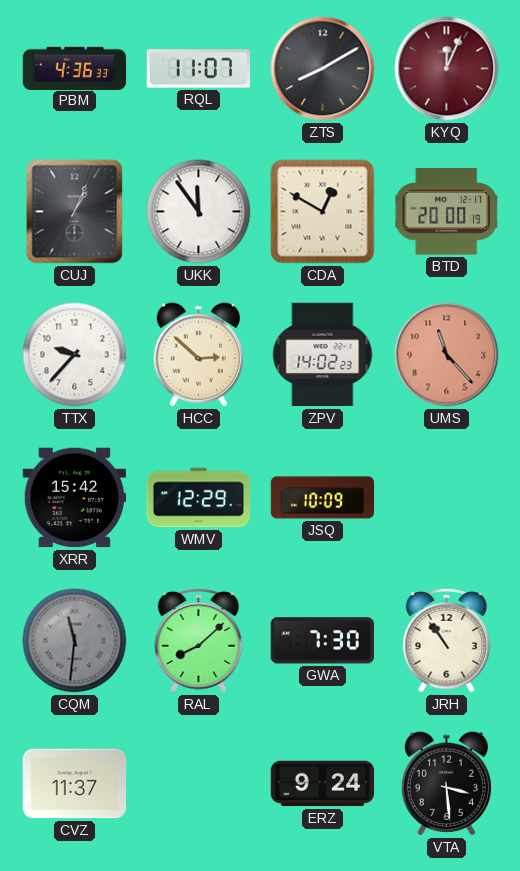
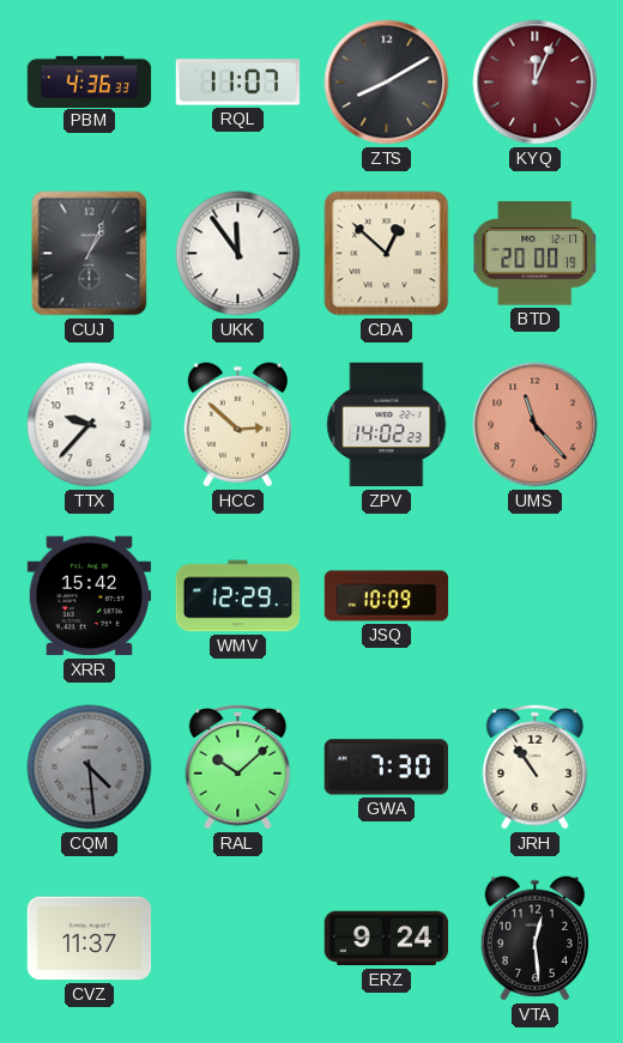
CDA: 12:50 -> 12:52
CQM: 11:31 -> 4:29
RAL: 8:08 -> 10:08
VTA: 3:29 -> 12:29
